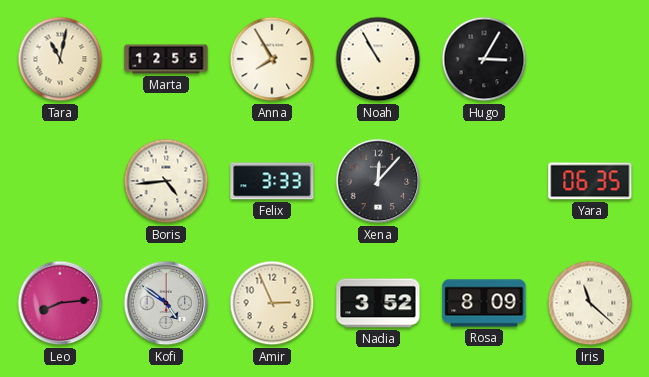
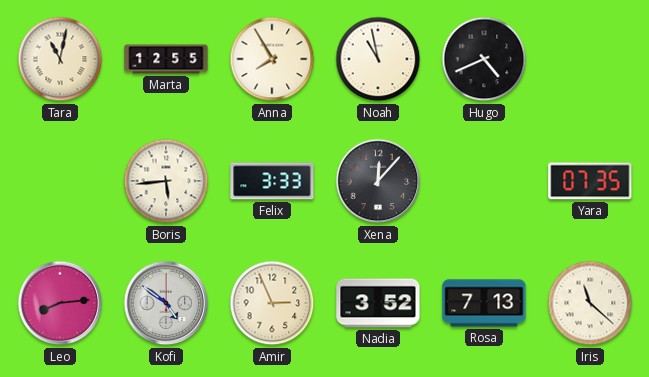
Noah: 10:55 -> 10:58
Hugo: 3:05 -> 4:41
Boris: 4:44 -> 5:44
Yara: 06:35 -> 07:35
Rosa: 8:09 -> 7:13
